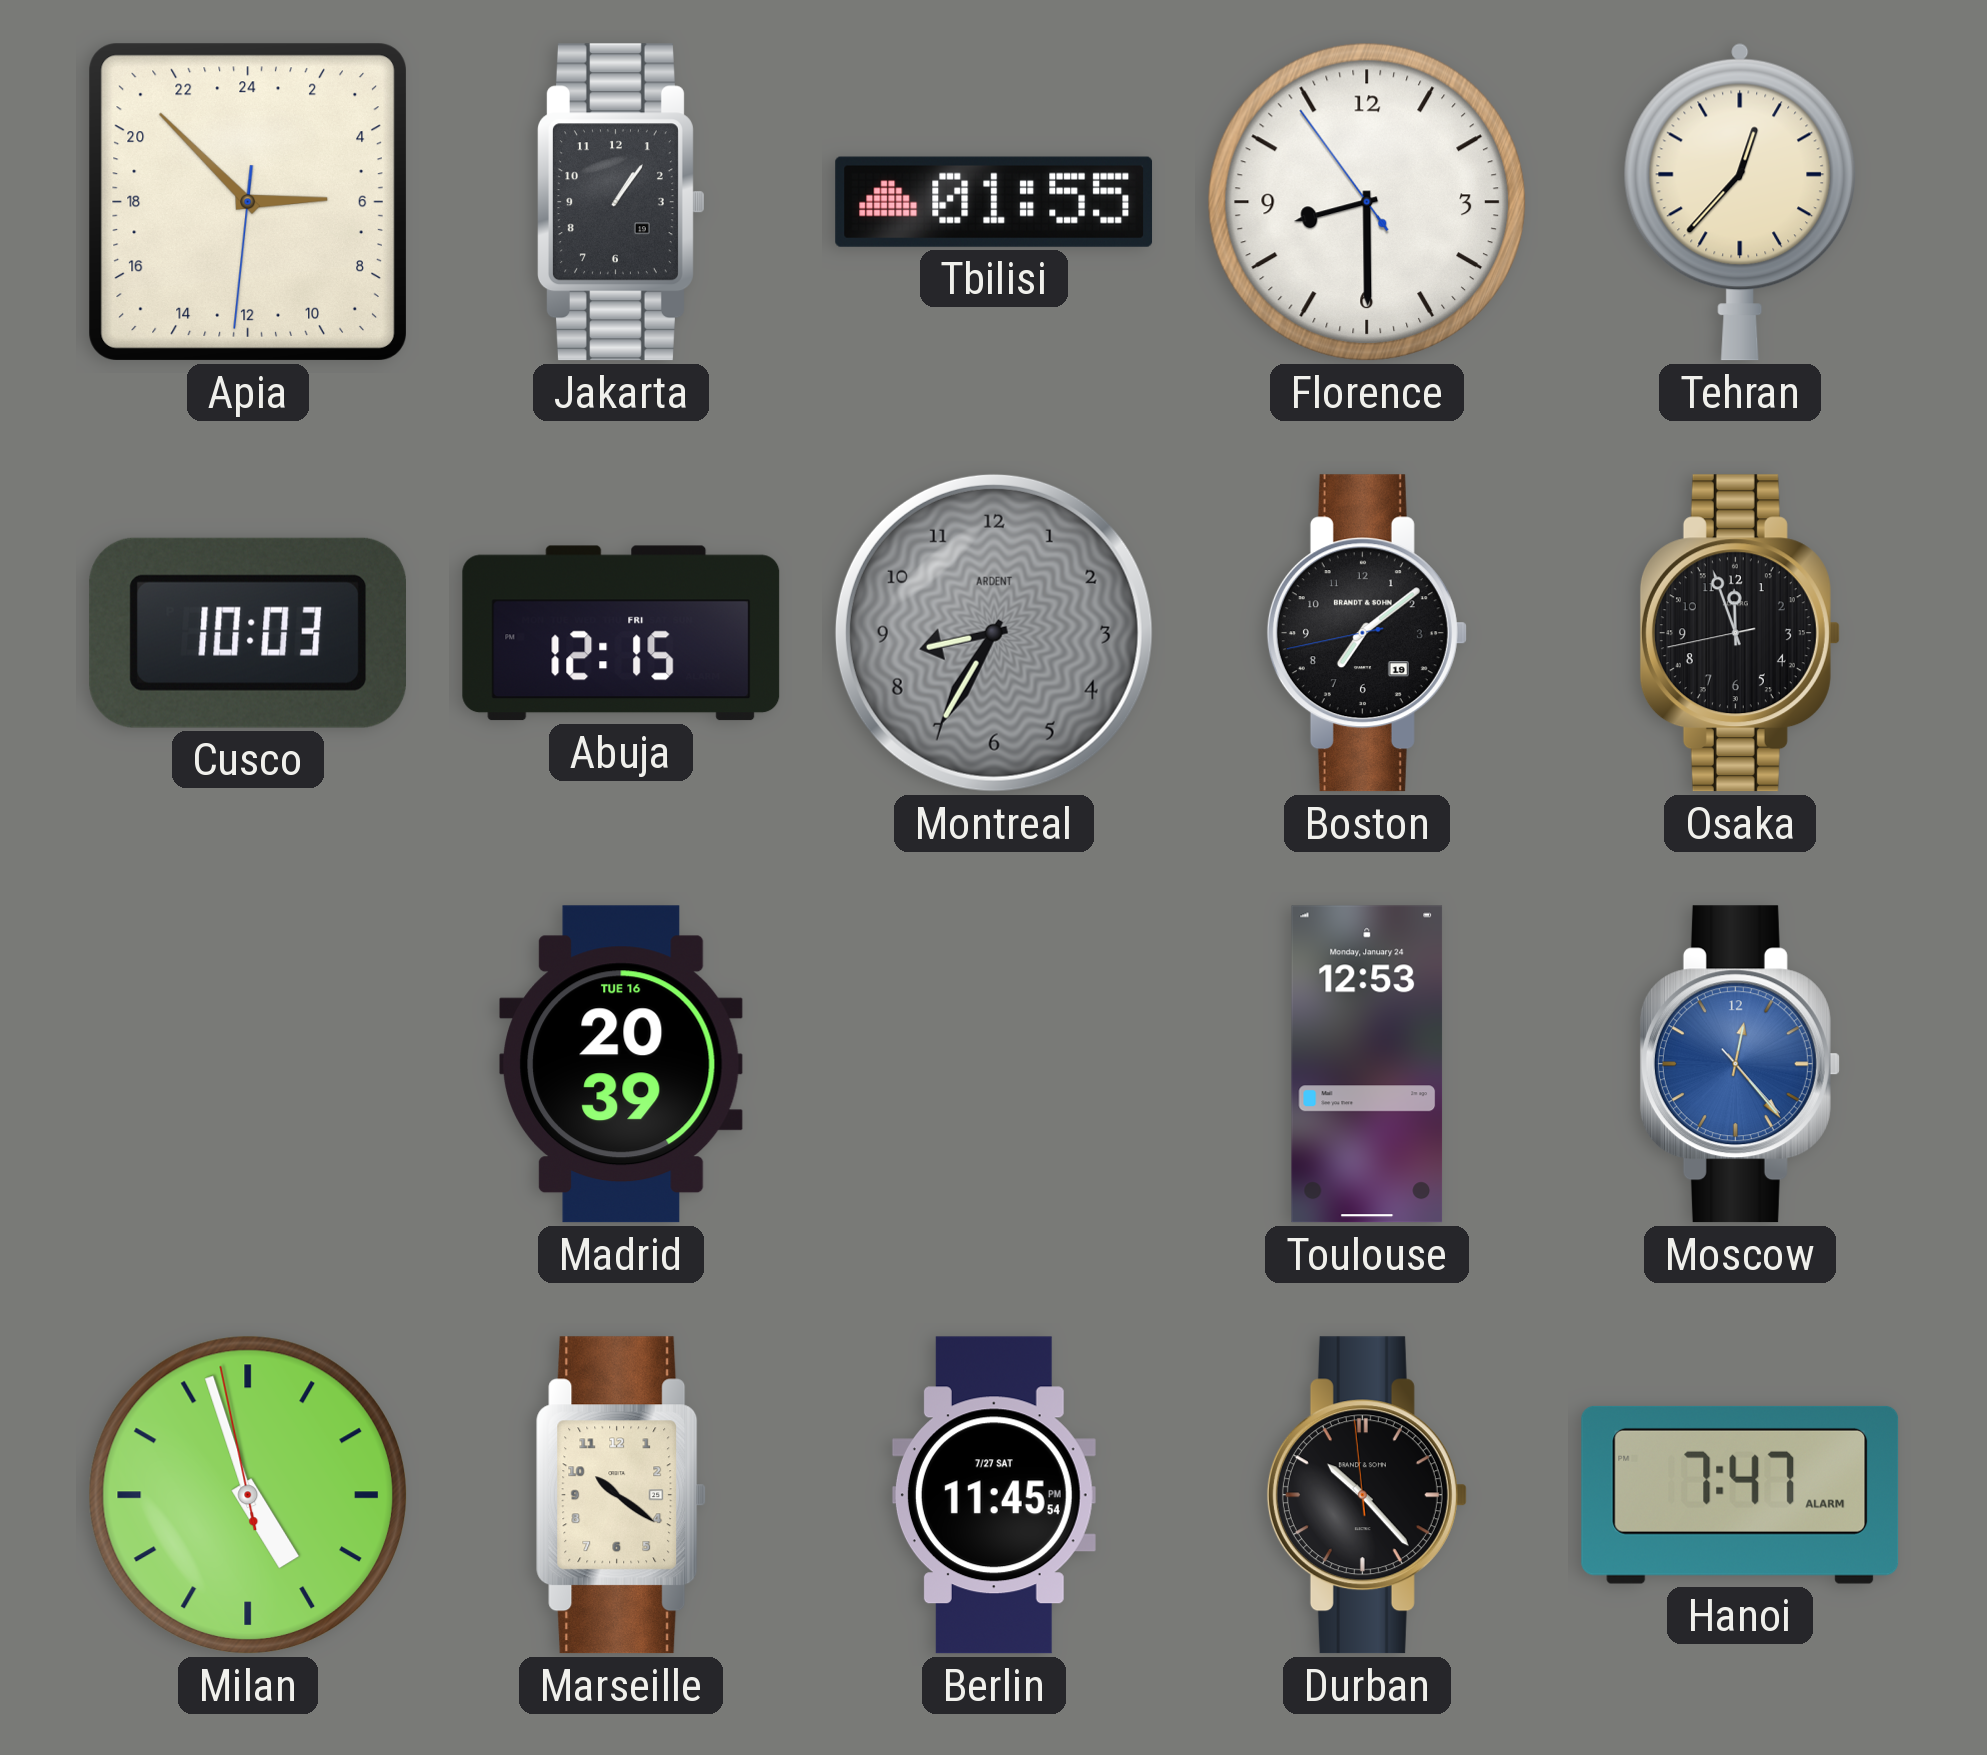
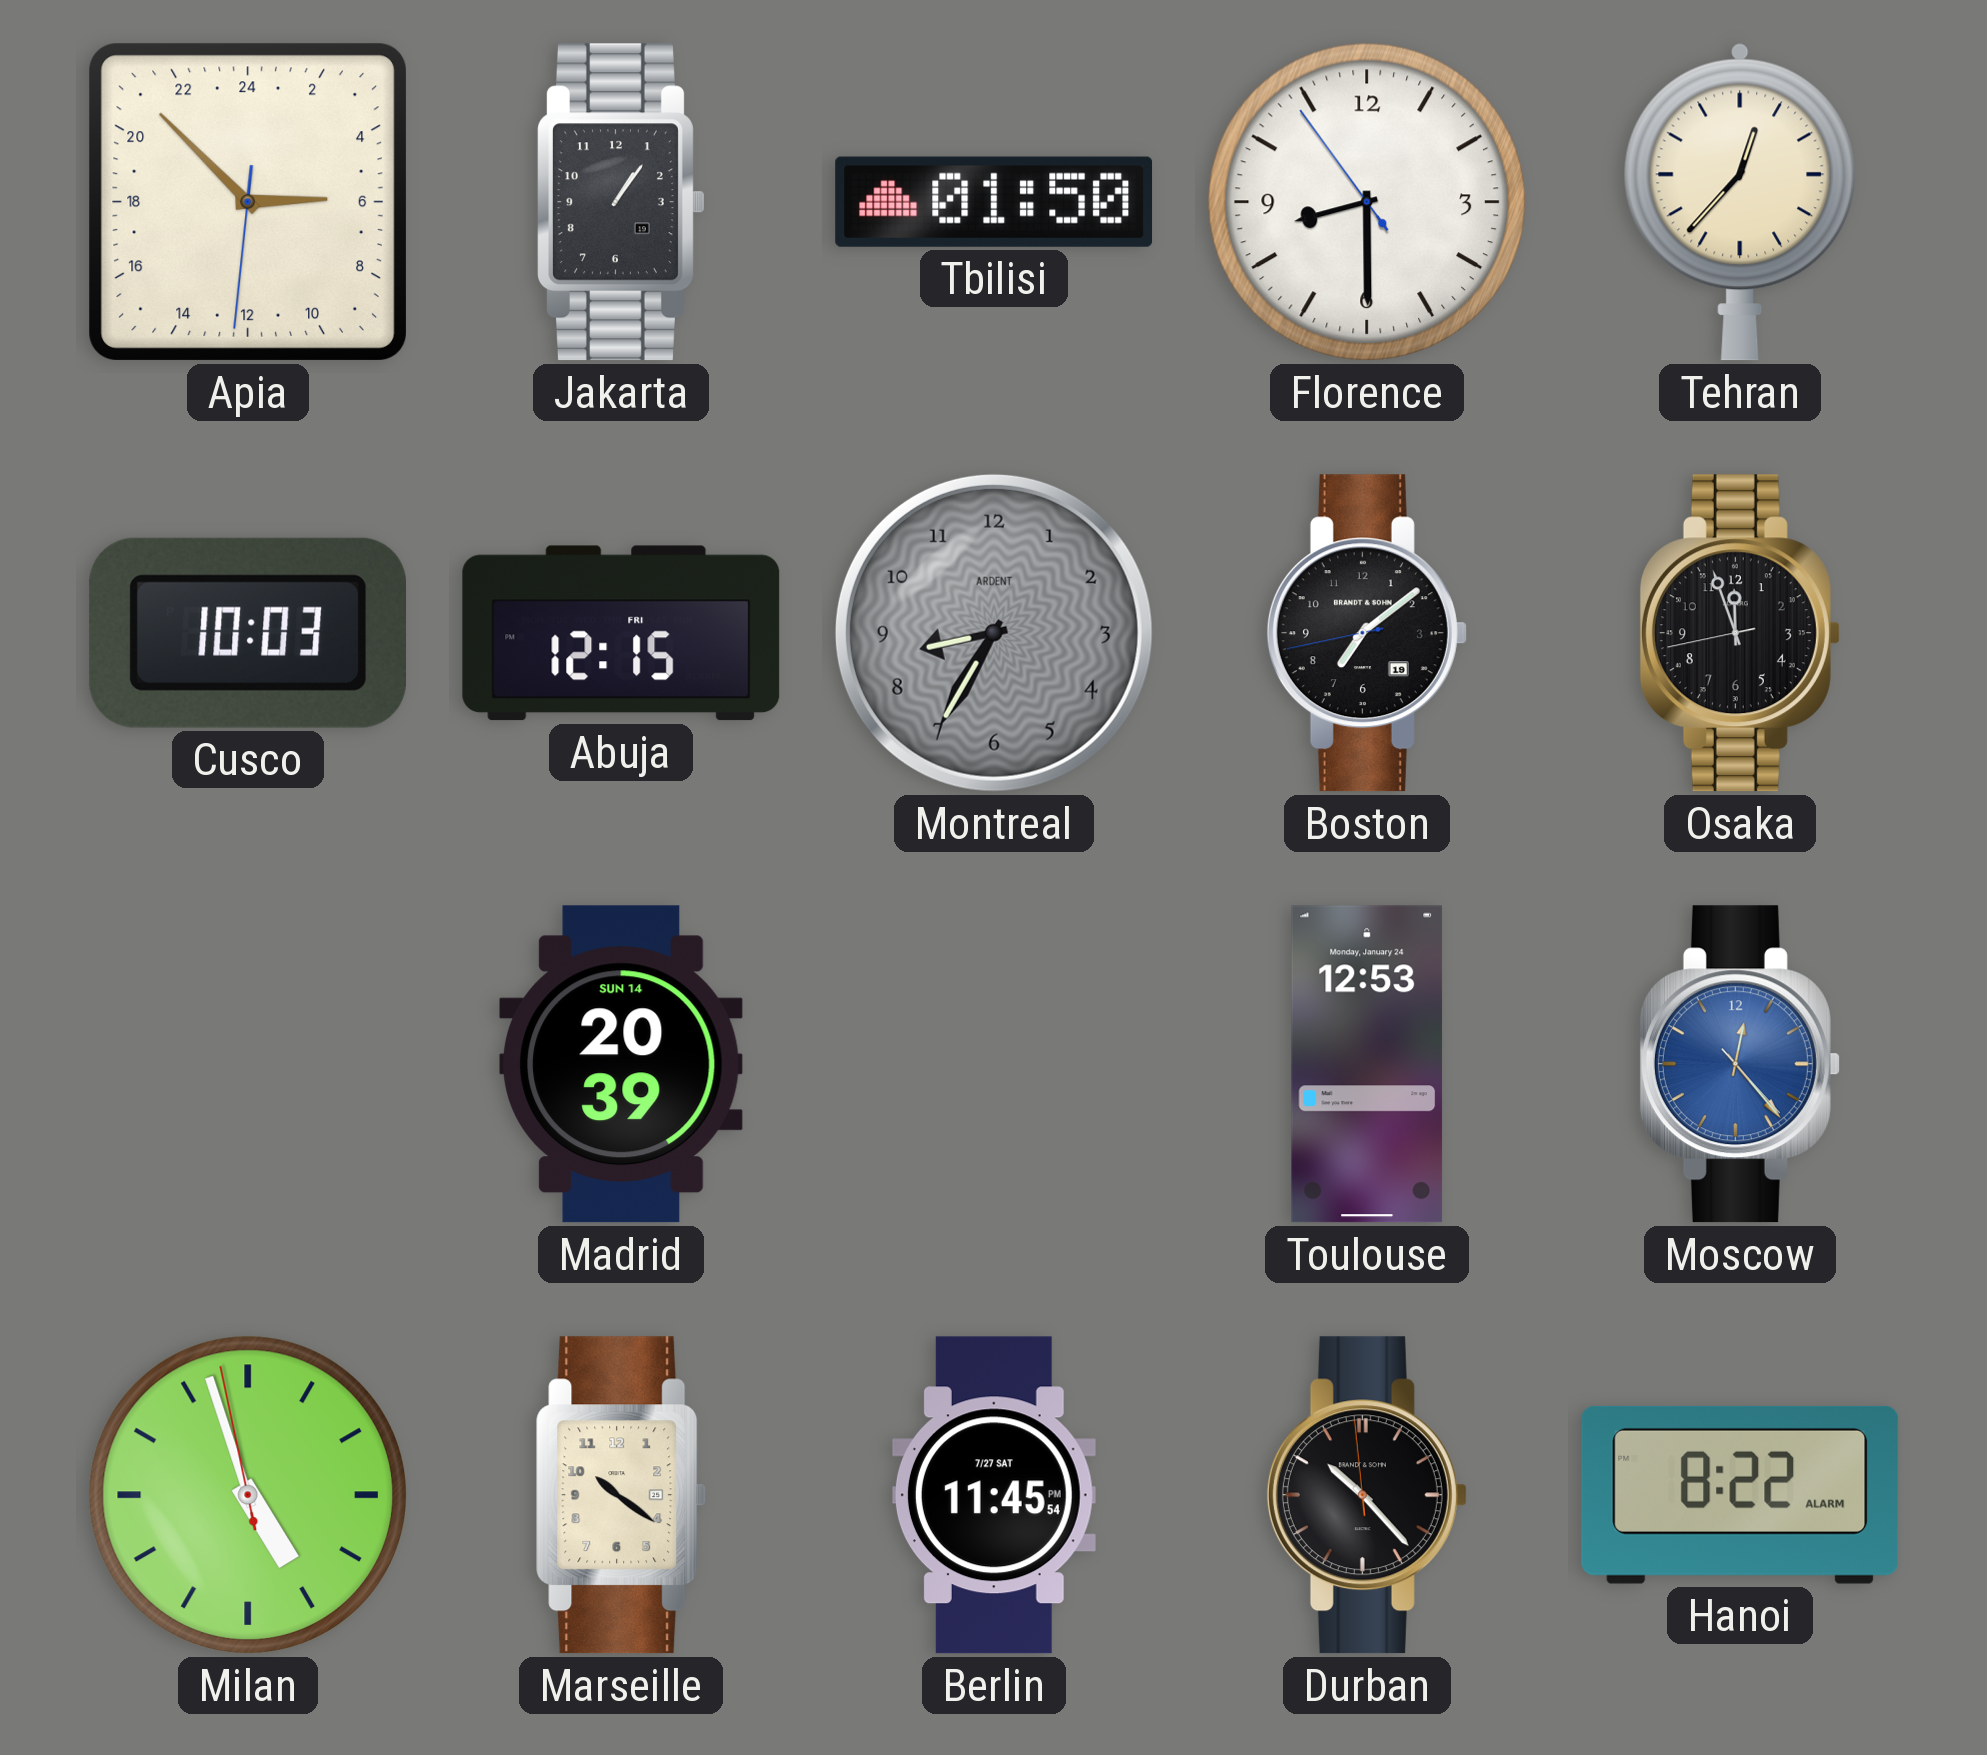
Tbilisi: 01:55 -> 01:50
Madrid date: TUE 16 -> SUN 14
Hanoi: 7:47 -> 8:22
